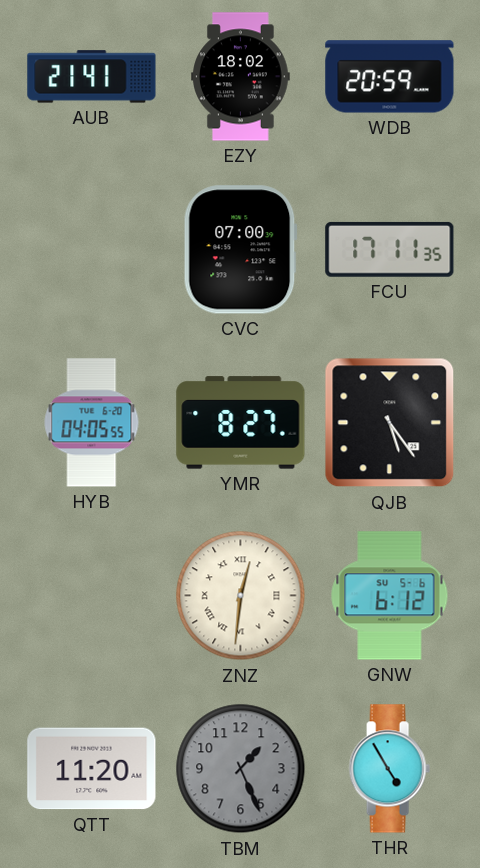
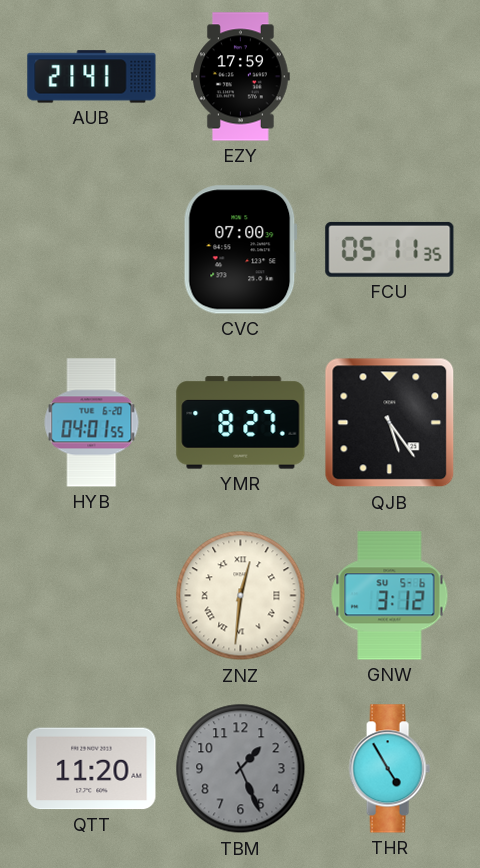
EZY: 18:02 -> 17:59
WDB: 20:59 -> none
FCU: 17:11 -> 05:11
HYB: 04:05 -> 04:01
GNW: 6:12 -> 3:12
